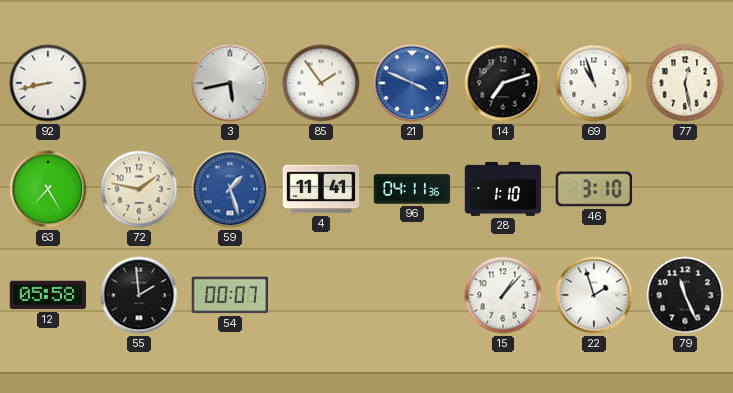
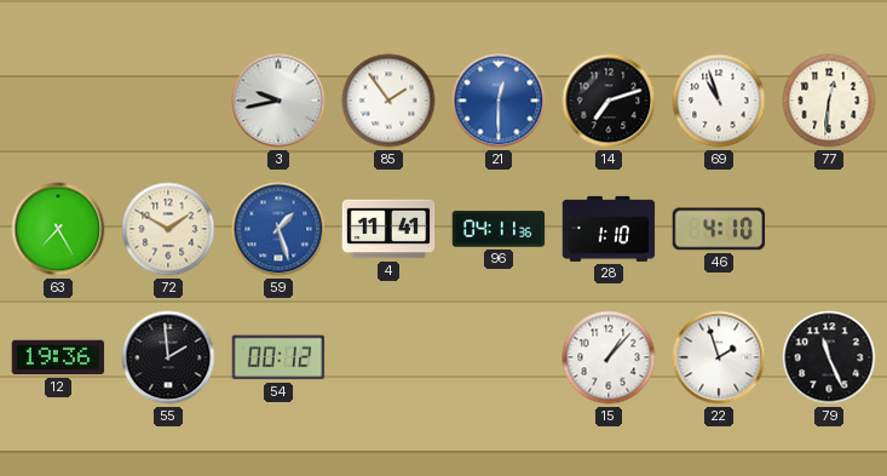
92: 8:43 -> none
3: 5:43 -> 9:43
21: 3:49 -> 12:30
77: 12:28 -> 12:31
72: 1:47 -> 1:50
46: 3:10 -> 4:10
12: 05:58 -> 19:36
54: 00:07 -> 00:12
